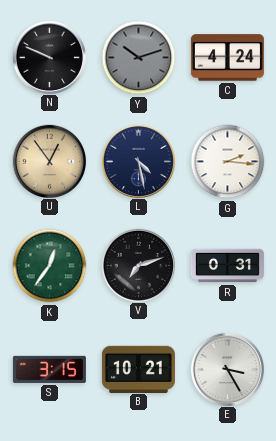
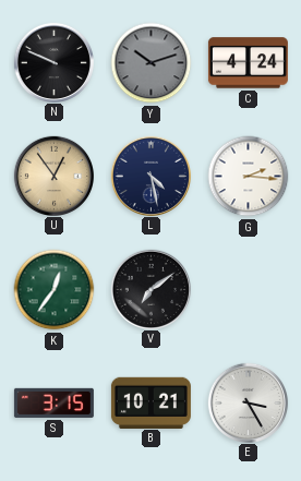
V: 7:12 -> 7:09
R: 0:31 -> none
